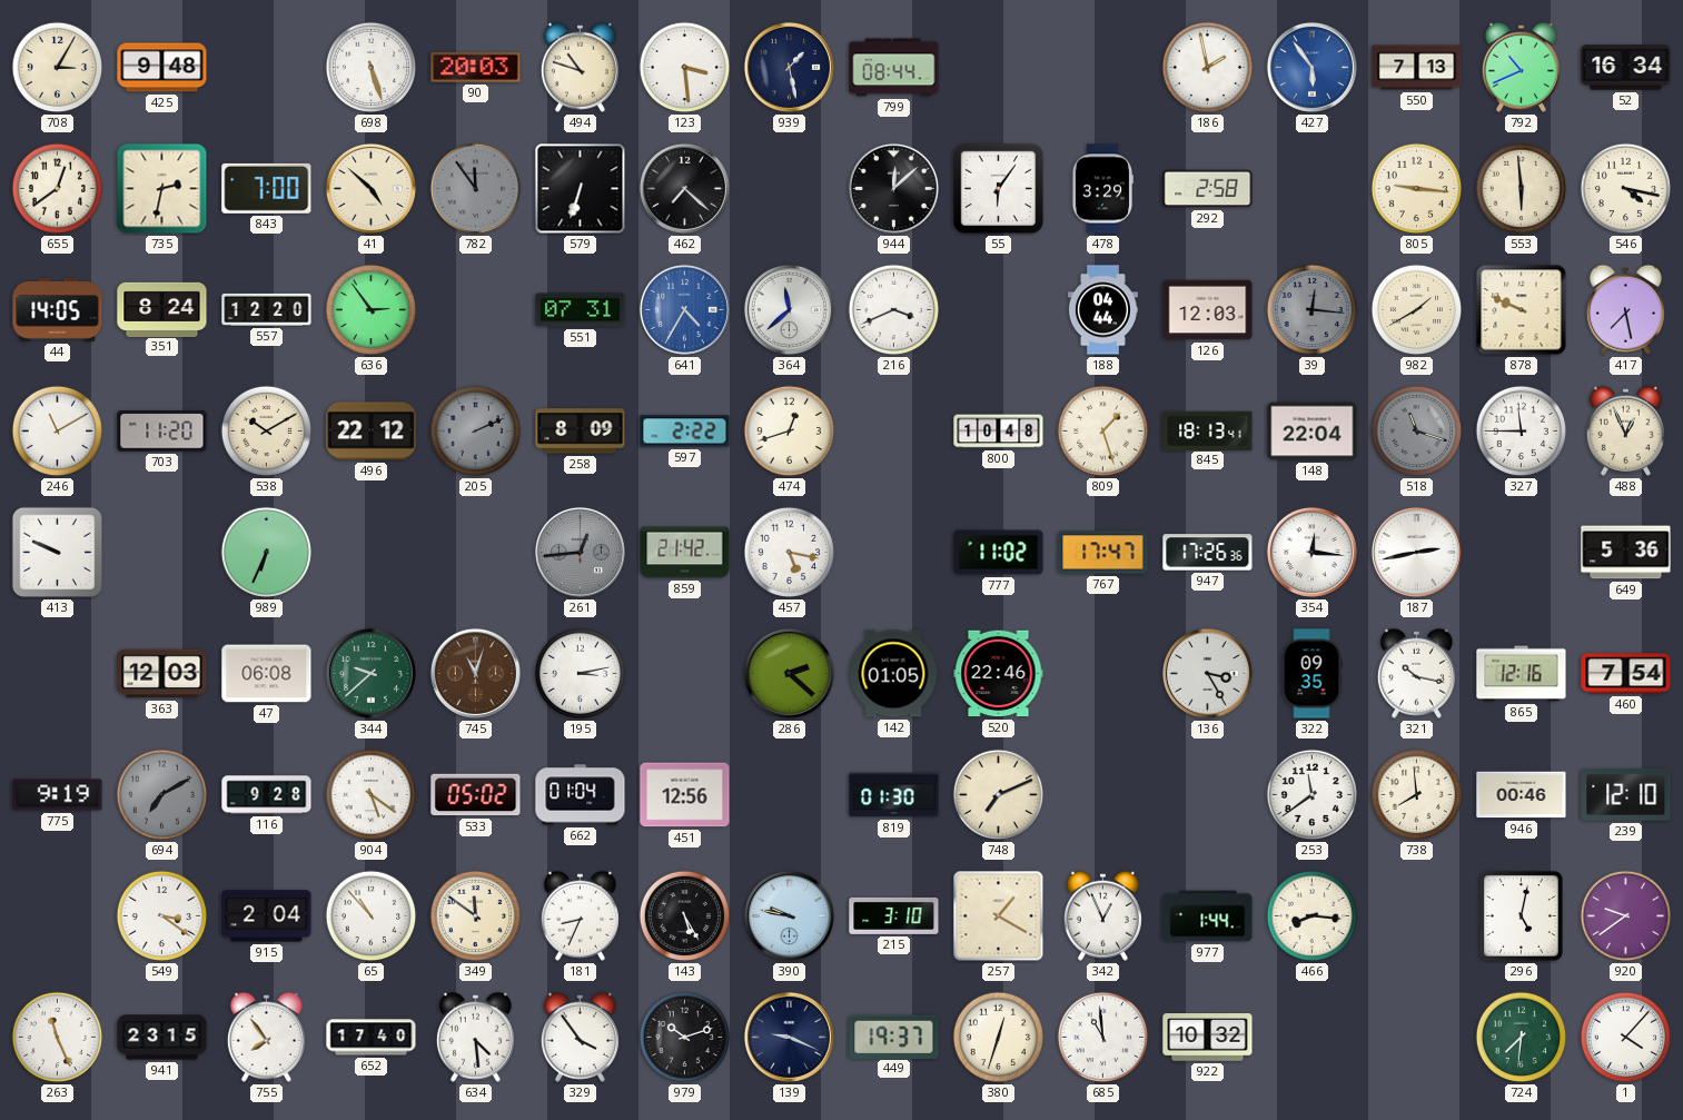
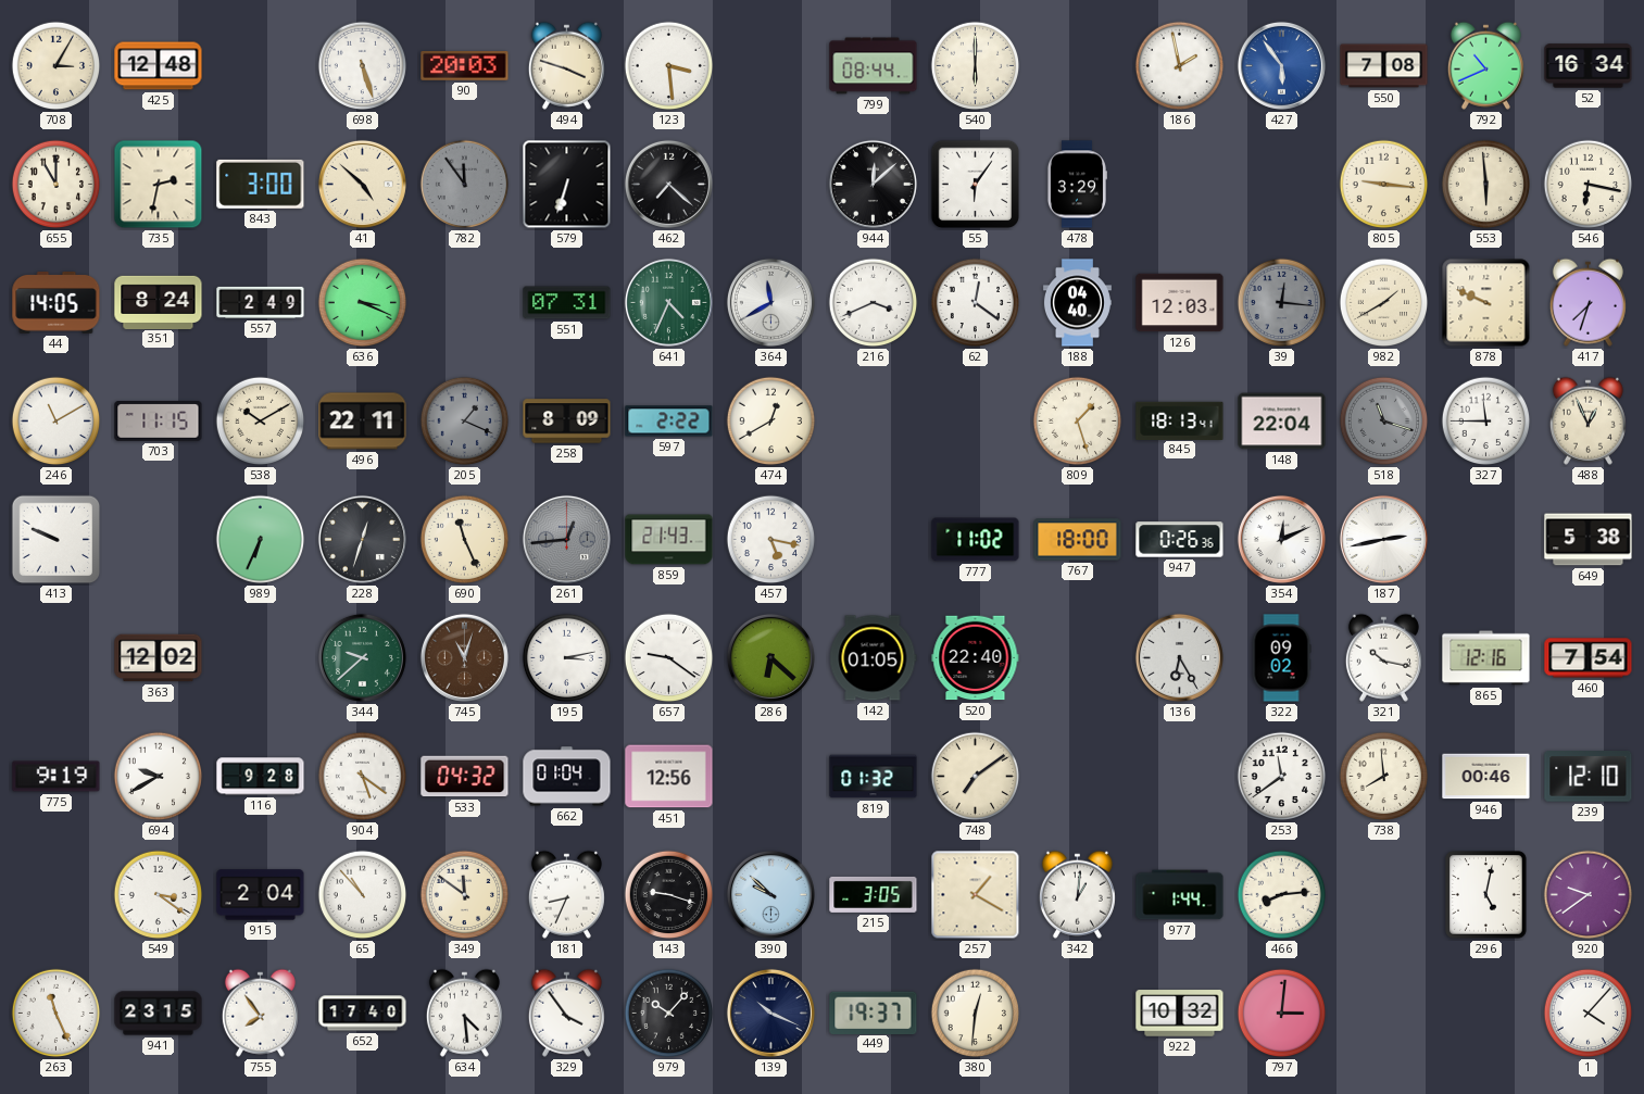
425: 9:48 -> 12:48
494: 10:48 -> 3:48
939: 1:28 -> none
540: none -> 6:00
550: 7:13 -> 7:08
655: 12:39 -> 11:00
843: 7:00 -> 3:00
292: 2:58 -> none
546: 4:17 -> 6:17
557: 12:20 -> 2:49
636: 2:54 -> 3:19
641: 4:35 -> 4:34
641 dial: blue -> green
364: 11:38 -> 11:40
62: none -> 12:21
188: 04:44 -> 04:40
417: 7:28 -> 7:33
703: 11:20 -> 11:15
496: 22:12 -> 22:11
205: 2:11 -> 1:19
474: 12:42 -> 12:40
800: 10:48 -> none
228: none -> 12:33
690: none -> 11:26
859: 21:42 -> 21:43
767: 17:47 -> 18:00
947: 17:26 -> 0:26
354: 12:16 -> 12:11
649: 5:36 -> 5:38
363: 12:03 -> 12:02
47: 06:08 -> none
657: none -> 9:21
286: 2:22 -> 6:22
520: 22:46 -> 22:40
136: 3:25 -> 6:25
322: 09:35 -> 09:02
694: 7:10 -> 9:40
694 dial: grey -> white
533: 05:02 -> 04:32
819: 01:30 -> 01:32
748: 7:11 -> 7:09
143: 5:25 -> 9:18
390: 9:47 -> 9:52
215: 3:10 -> 3:05
342: 12:56 -> 1:01
466: 8:16 -> 8:14
979: 10:12 -> 10:07
139: 9:19 -> 10:19
380: 12:33 -> 12:31
685: 10:59 -> none
797: none -> 3:01
724: 7:31 -> none
